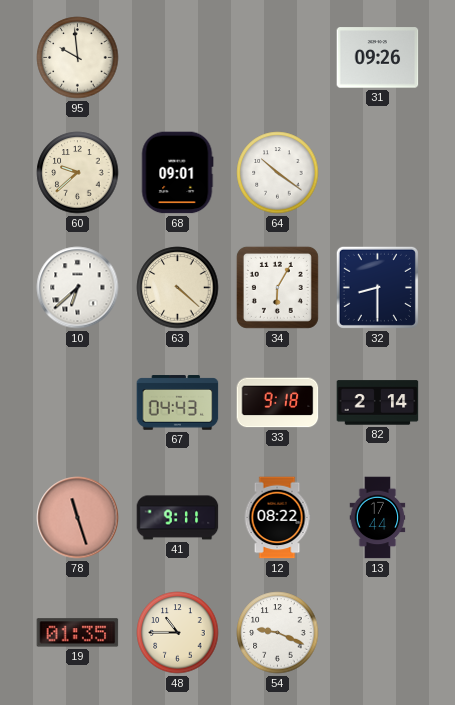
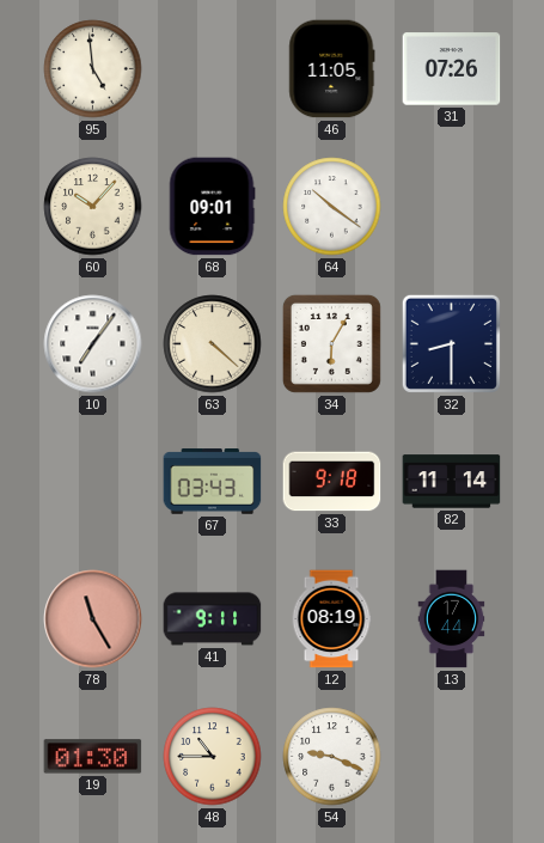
95: 9:59 -> 4:59
46: none -> 11:05
31: 09:26 -> 07:26
60: 9:38 -> 10:07
10: 6:38 -> 7:06
67: 04:43 -> 03:43
82: 2:14 -> 11:14
78: 11:27 -> 11:25
12: 08:22 -> 08:19
19: 01:35 -> 01:30
